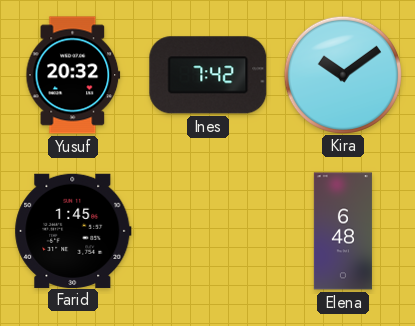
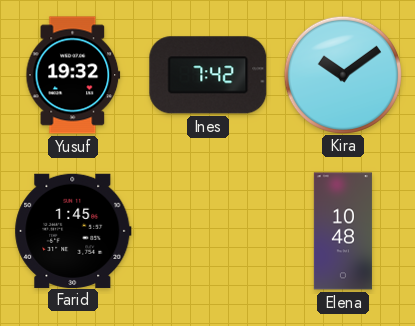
Yusuf: 20:32 -> 19:32
Elena: 6:48 -> 10:48
